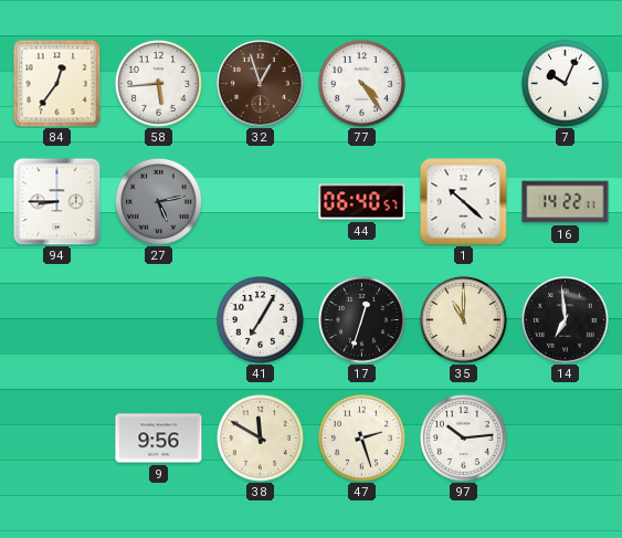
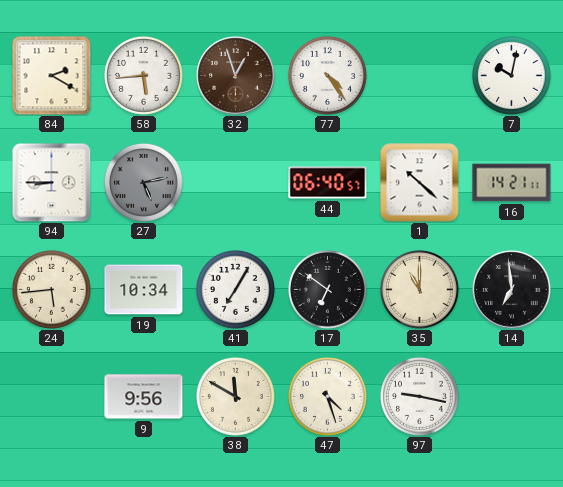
84: 12:36 -> 2:20
7: 10:04 -> 10:02
16: 14:22 -> 14:21
24: none -> 5:44
19: none -> 10:34
17: 12:33 -> 6:51
47: 2:27 -> 4:27
97: 10:14 -> 9:17
